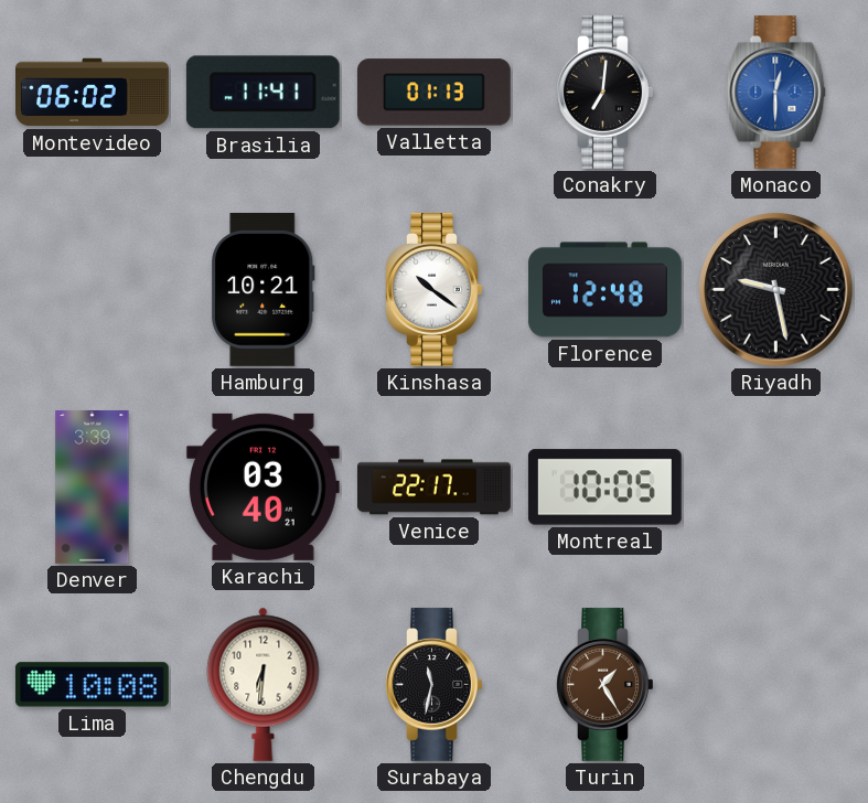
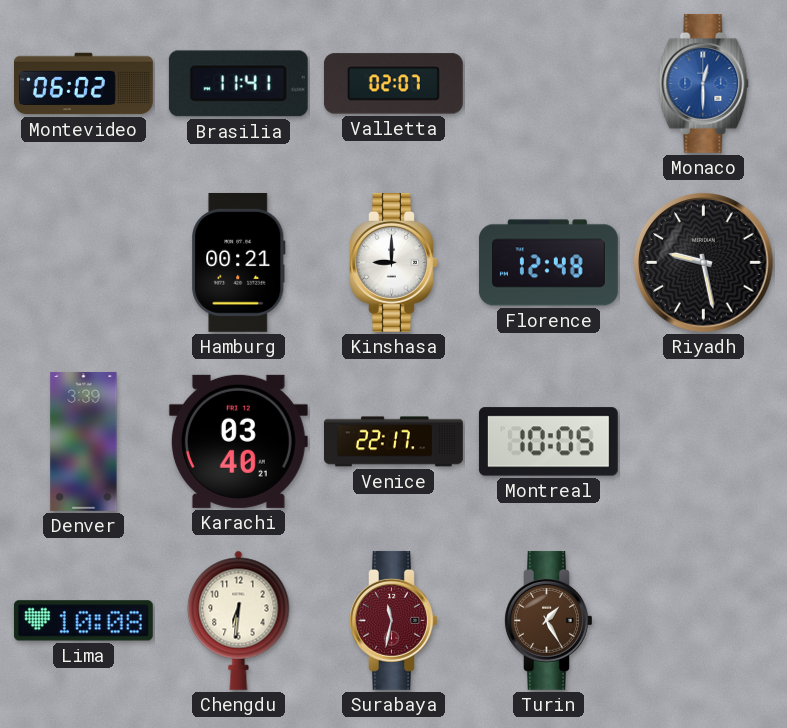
Valletta: 01:13 -> 02:07
Conakry: 7:01 -> none
Hamburg: 10:21 -> 00:21
Kinshasa: 10:21 -> 9:00
Surabaya dial: black -> burgundy
